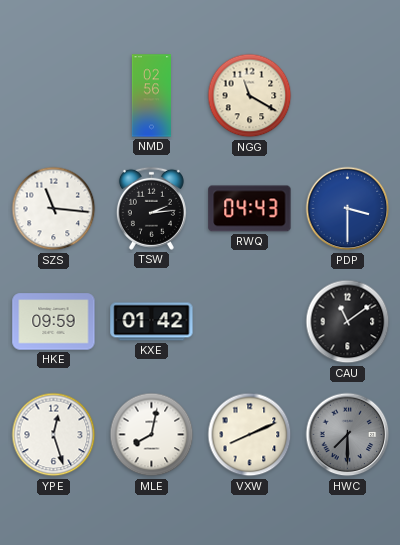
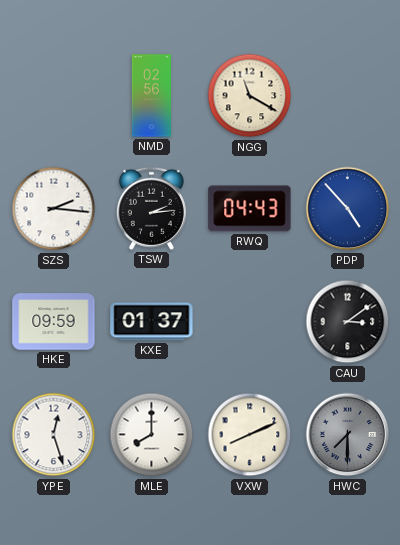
SZS: 11:16 -> 2:16
PDP: 3:30 -> 4:53
KXE: 01:42 -> 01:37
CAU: 11:09 -> 3:09
MLE: 8:02 -> 8:00
